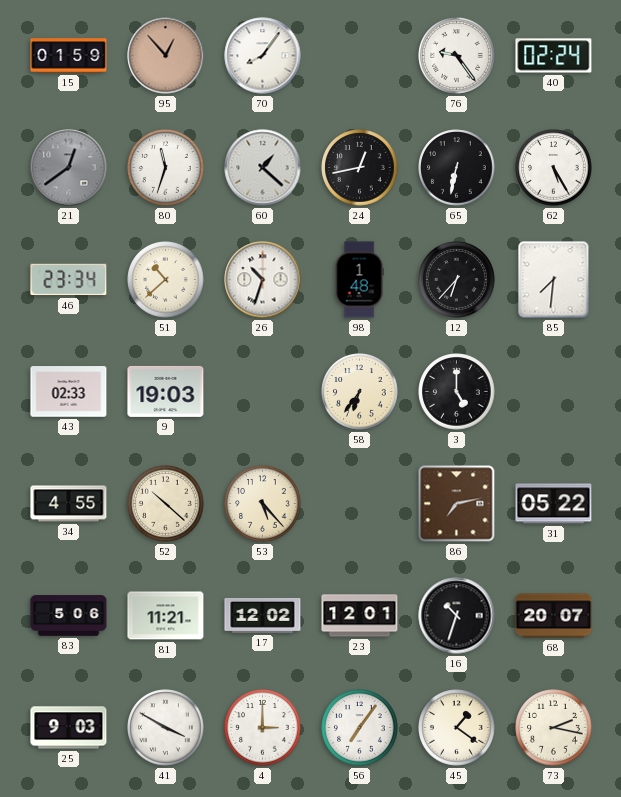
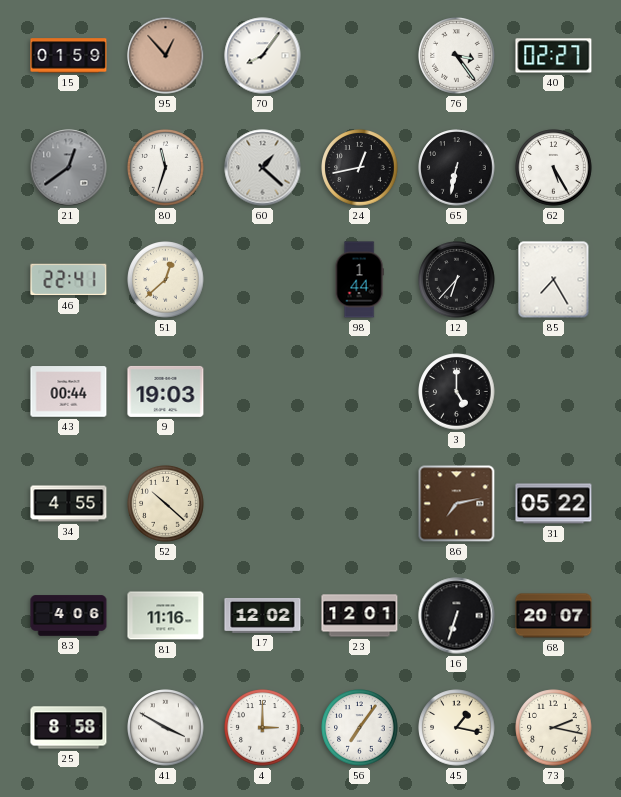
76: 9:24 -> 3:24
40: 02:24 -> 02:27
46: 23:34 -> 22:41
51: 10:38 -> 12:38
26: 10:33 -> none
98: 1:48 -> 1:44
85: 7:31 -> 7:25
43: 02:33 -> 00:44
58: 6:36 -> none
53: 5:23 -> none
83: 5:06 -> 4:06
81: 11:21 -> 11:16
16: 10:33 -> 6:33
25: 9:03 -> 8:58
45: 1:21 -> 1:17
